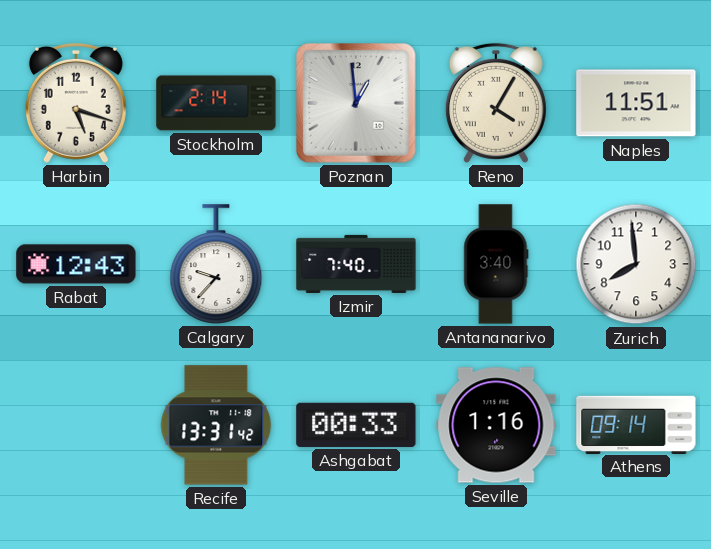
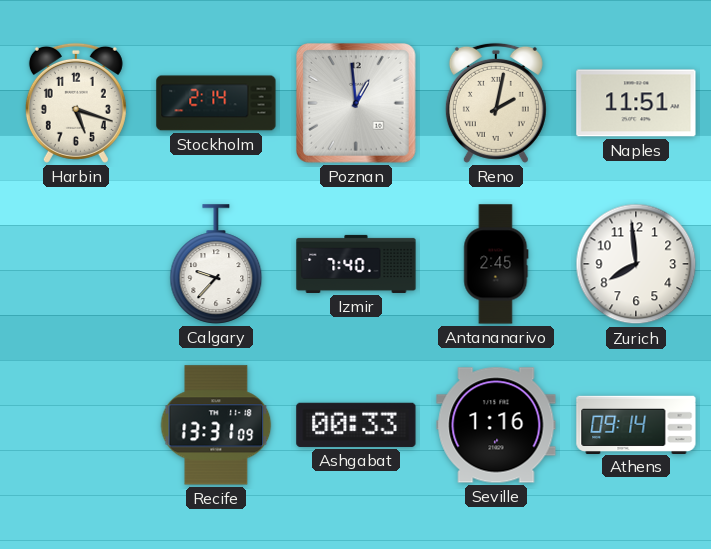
Reno: 4:05 -> 2:02
Rabat: 12:43 -> none
Antananarivo: 3:40 -> 2:45
Recife: 13:31:42 -> 13:31:09
